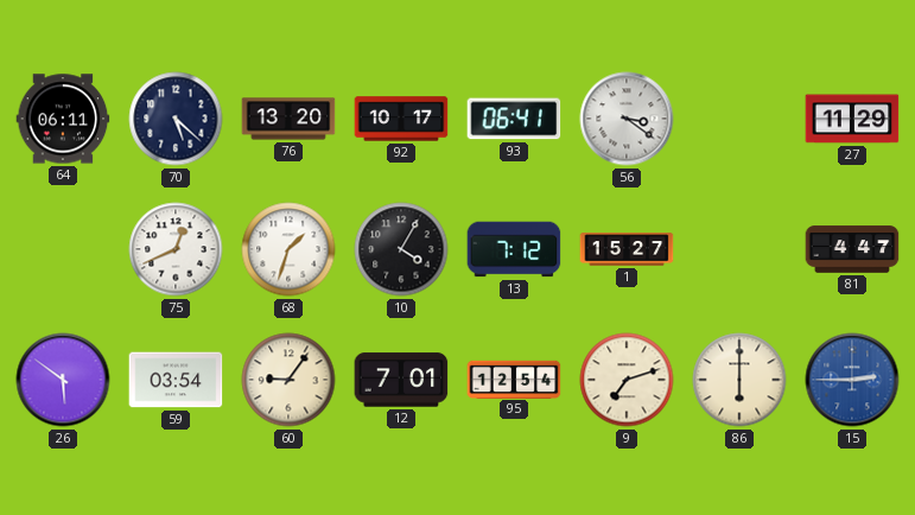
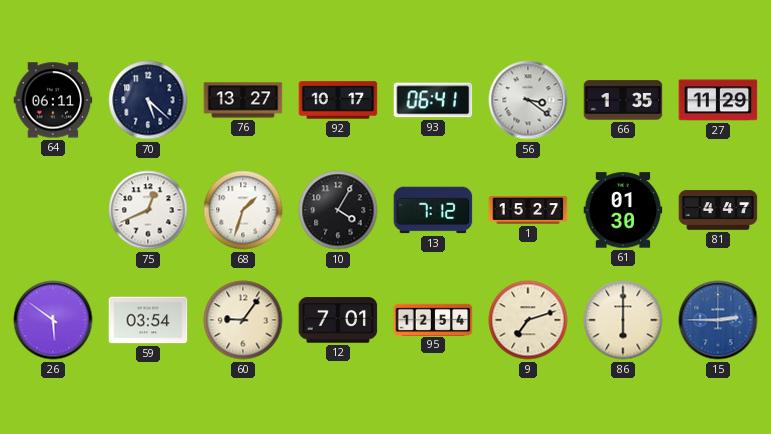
76: 13:20 -> 13:27
66: none -> 1:35
61: none -> 01:30
